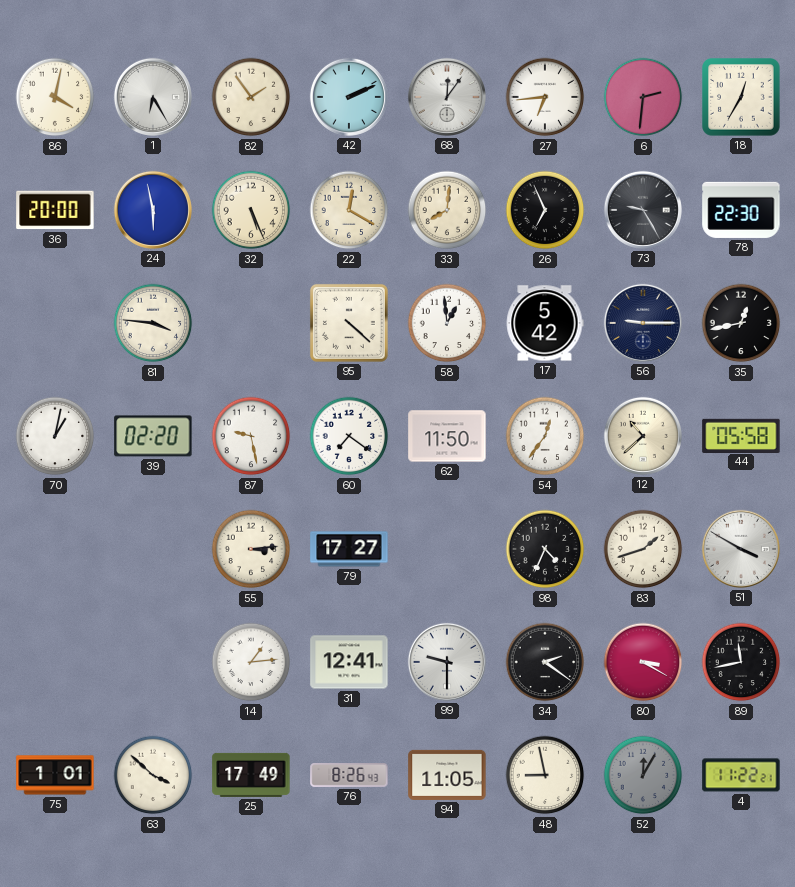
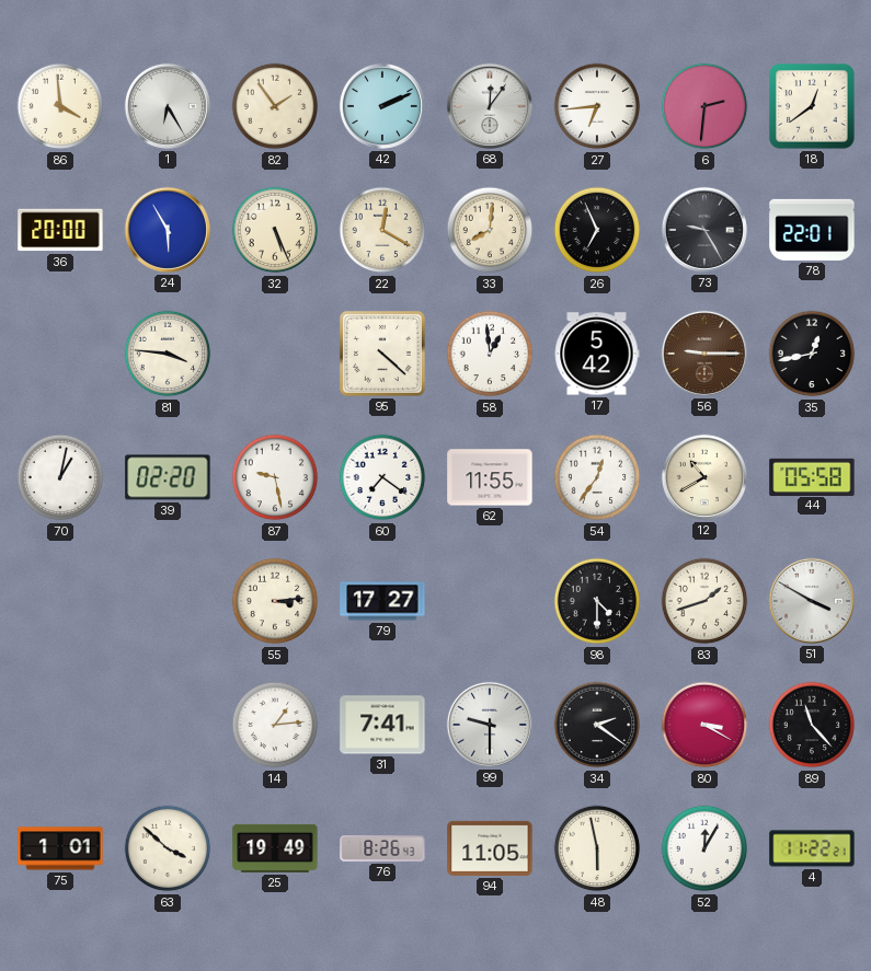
86: 4:02 -> 3:59
18: 12:35 -> 12:39
24: 5:58 -> 5:55
78: 22:30 -> 22:01
56 dial: navy -> brown
62: 11:50 -> 11:55
12: 10:38 -> 10:40
98: 4:34 -> 4:30
31: 12:41 -> 7:41
89: 11:43 -> 11:23
25: 17:49 -> 19:49
48: 8:58 -> 5:58
52 dial: grey -> white
